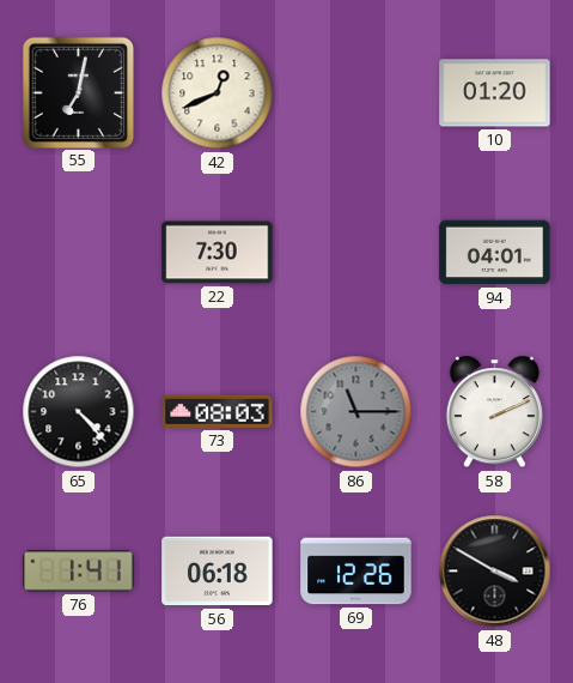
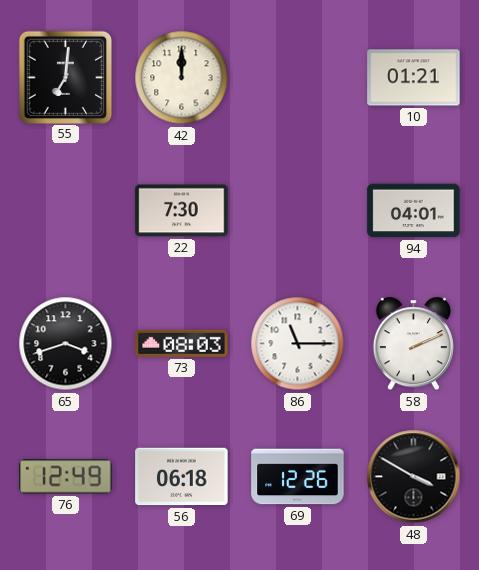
55: 7:02 -> 7:01
42: 12:41 -> 12:00
10: 01:20 -> 01:21
65: 4:23 -> 3:42
86 dial: grey -> white
76: 1:41 -> 12:49
